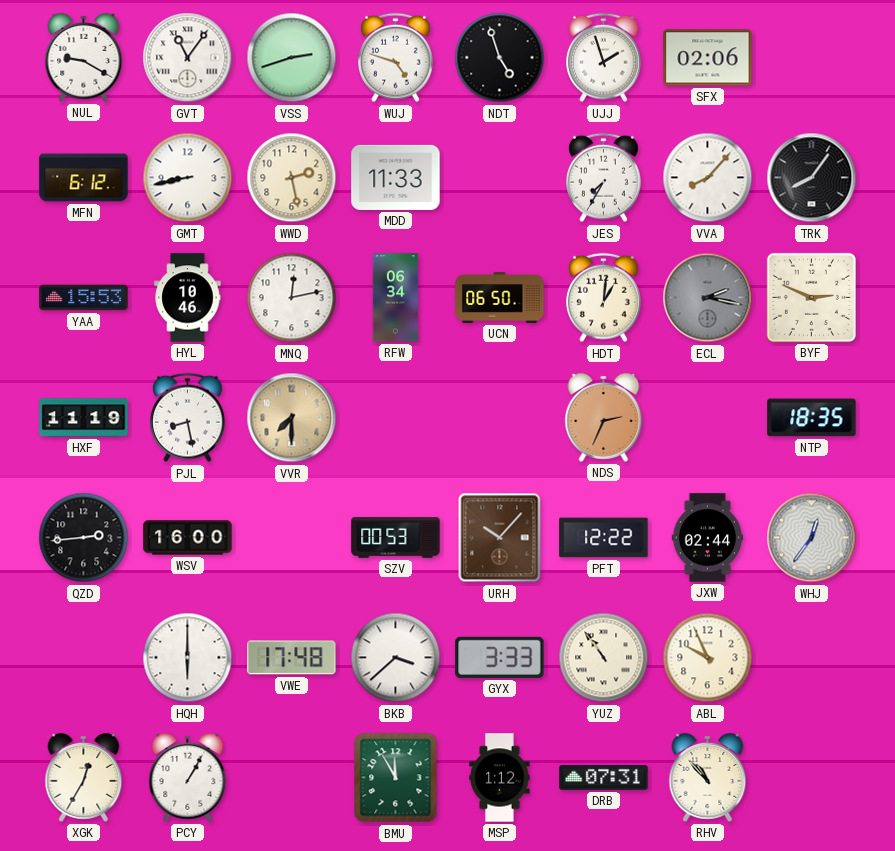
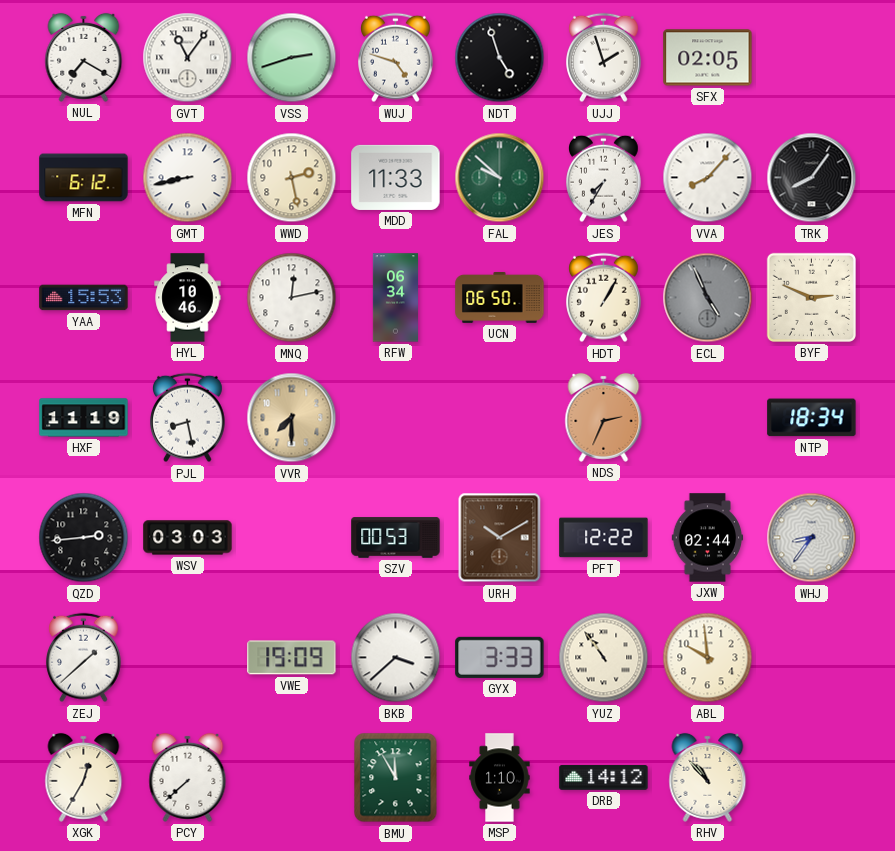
NUL: 9:20 -> 7:20
SFX: 02:06 -> 02:05
FAL: none -> 9:52
HDT: 1:01 -> 1:05
ECL: 2:17 -> 4:56
NTP: 18:35 -> 18:34
WSV: 16:00 -> 03:03
URH: 10:07 -> 10:10
WHJ: 12:36 -> 8:36
ZEJ: none -> 1:38
HQH: 6:00 -> none
VWE: 17:48 -> 19:09
ABL: 9:56 -> 9:59
PCY: 1:05 -> 7:38
MSP: 1:12 -> 1:10
DRB: 07:31 -> 14:12
